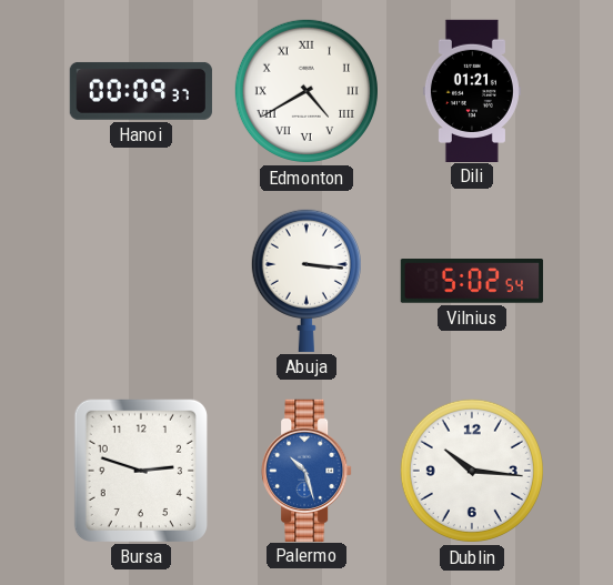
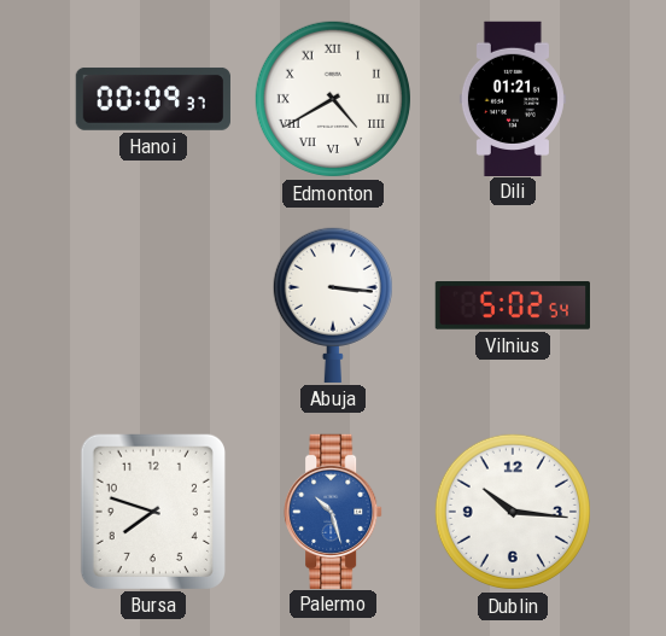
Bursa: 2:48 -> 7:48
